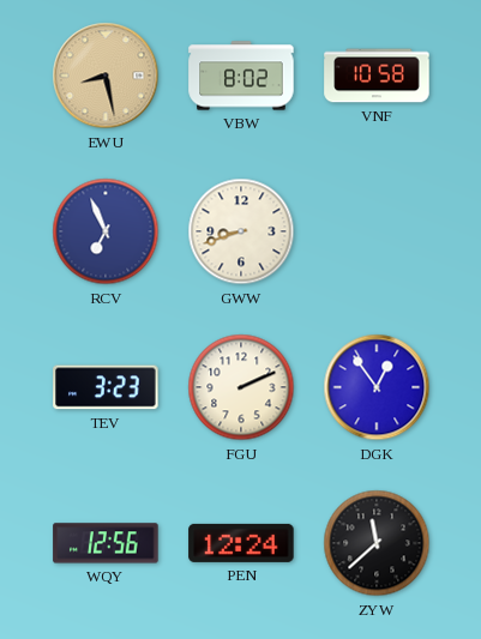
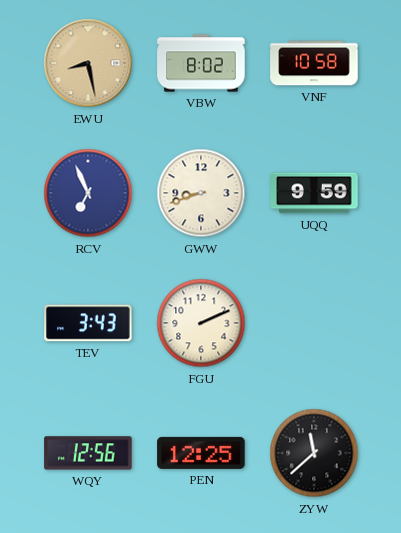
UQQ: none -> 9:59
TEV: 3:23 -> 3:43
DGK: 12:54 -> none
PEN: 12:24 -> 12:25
